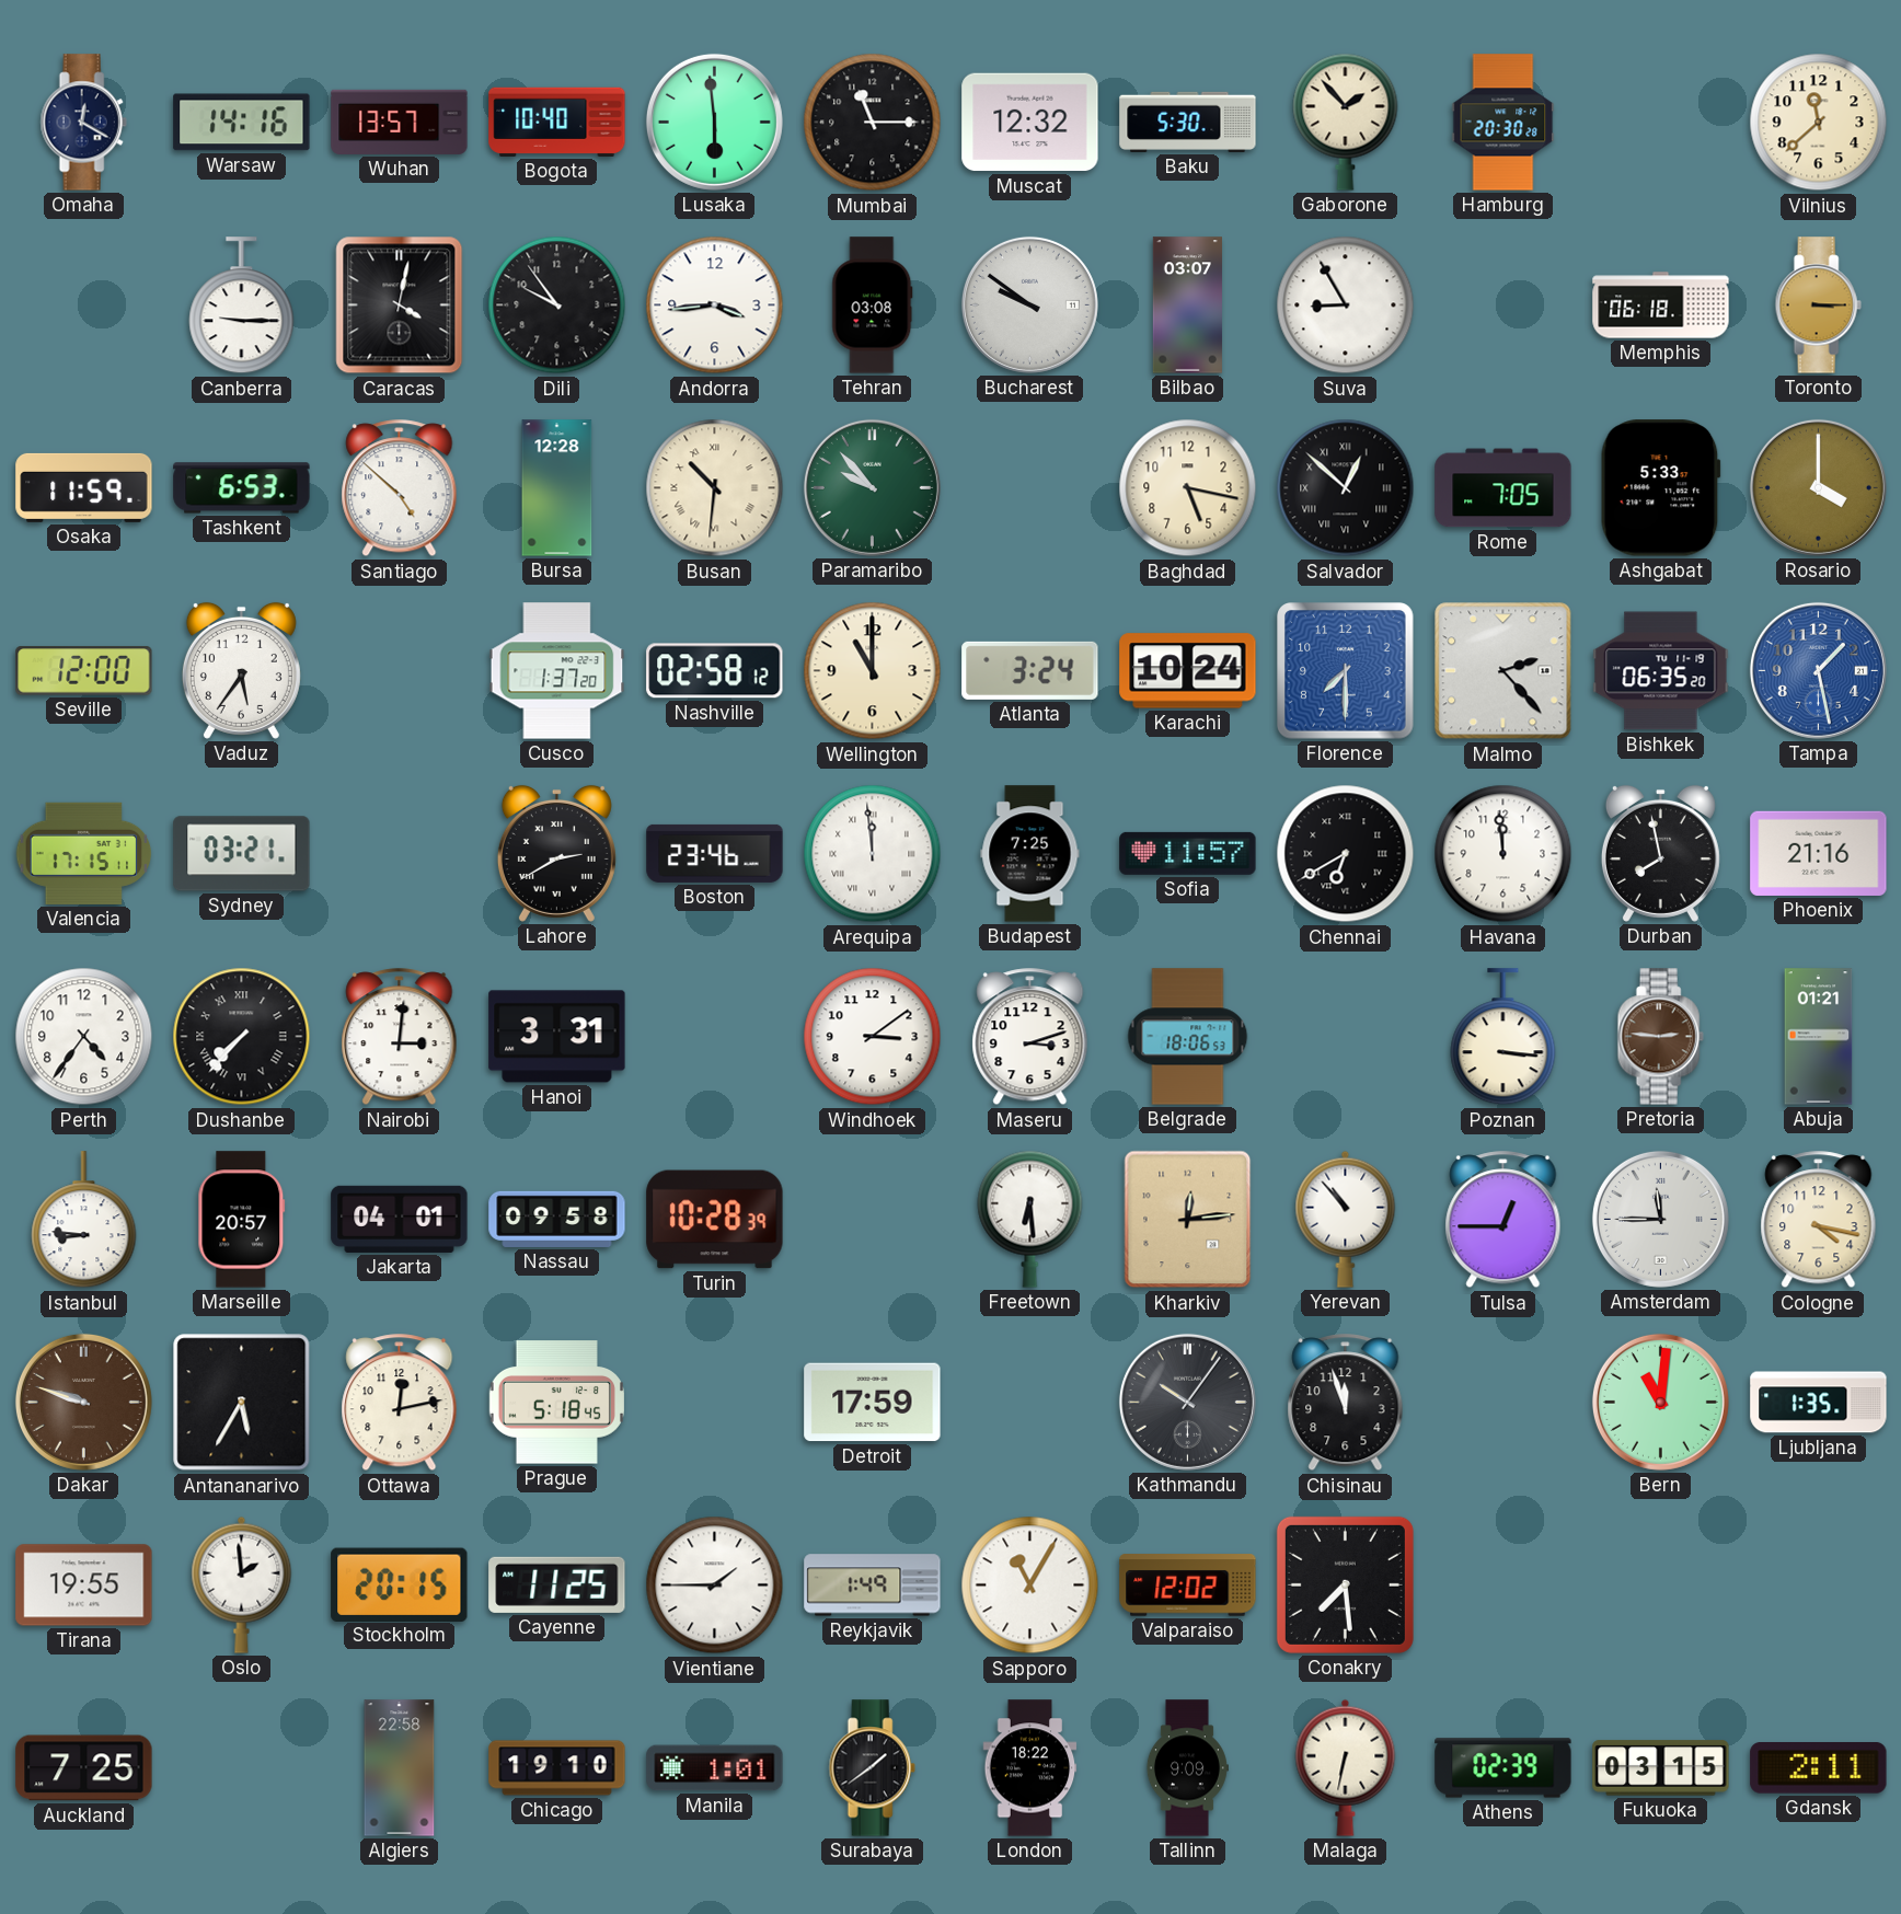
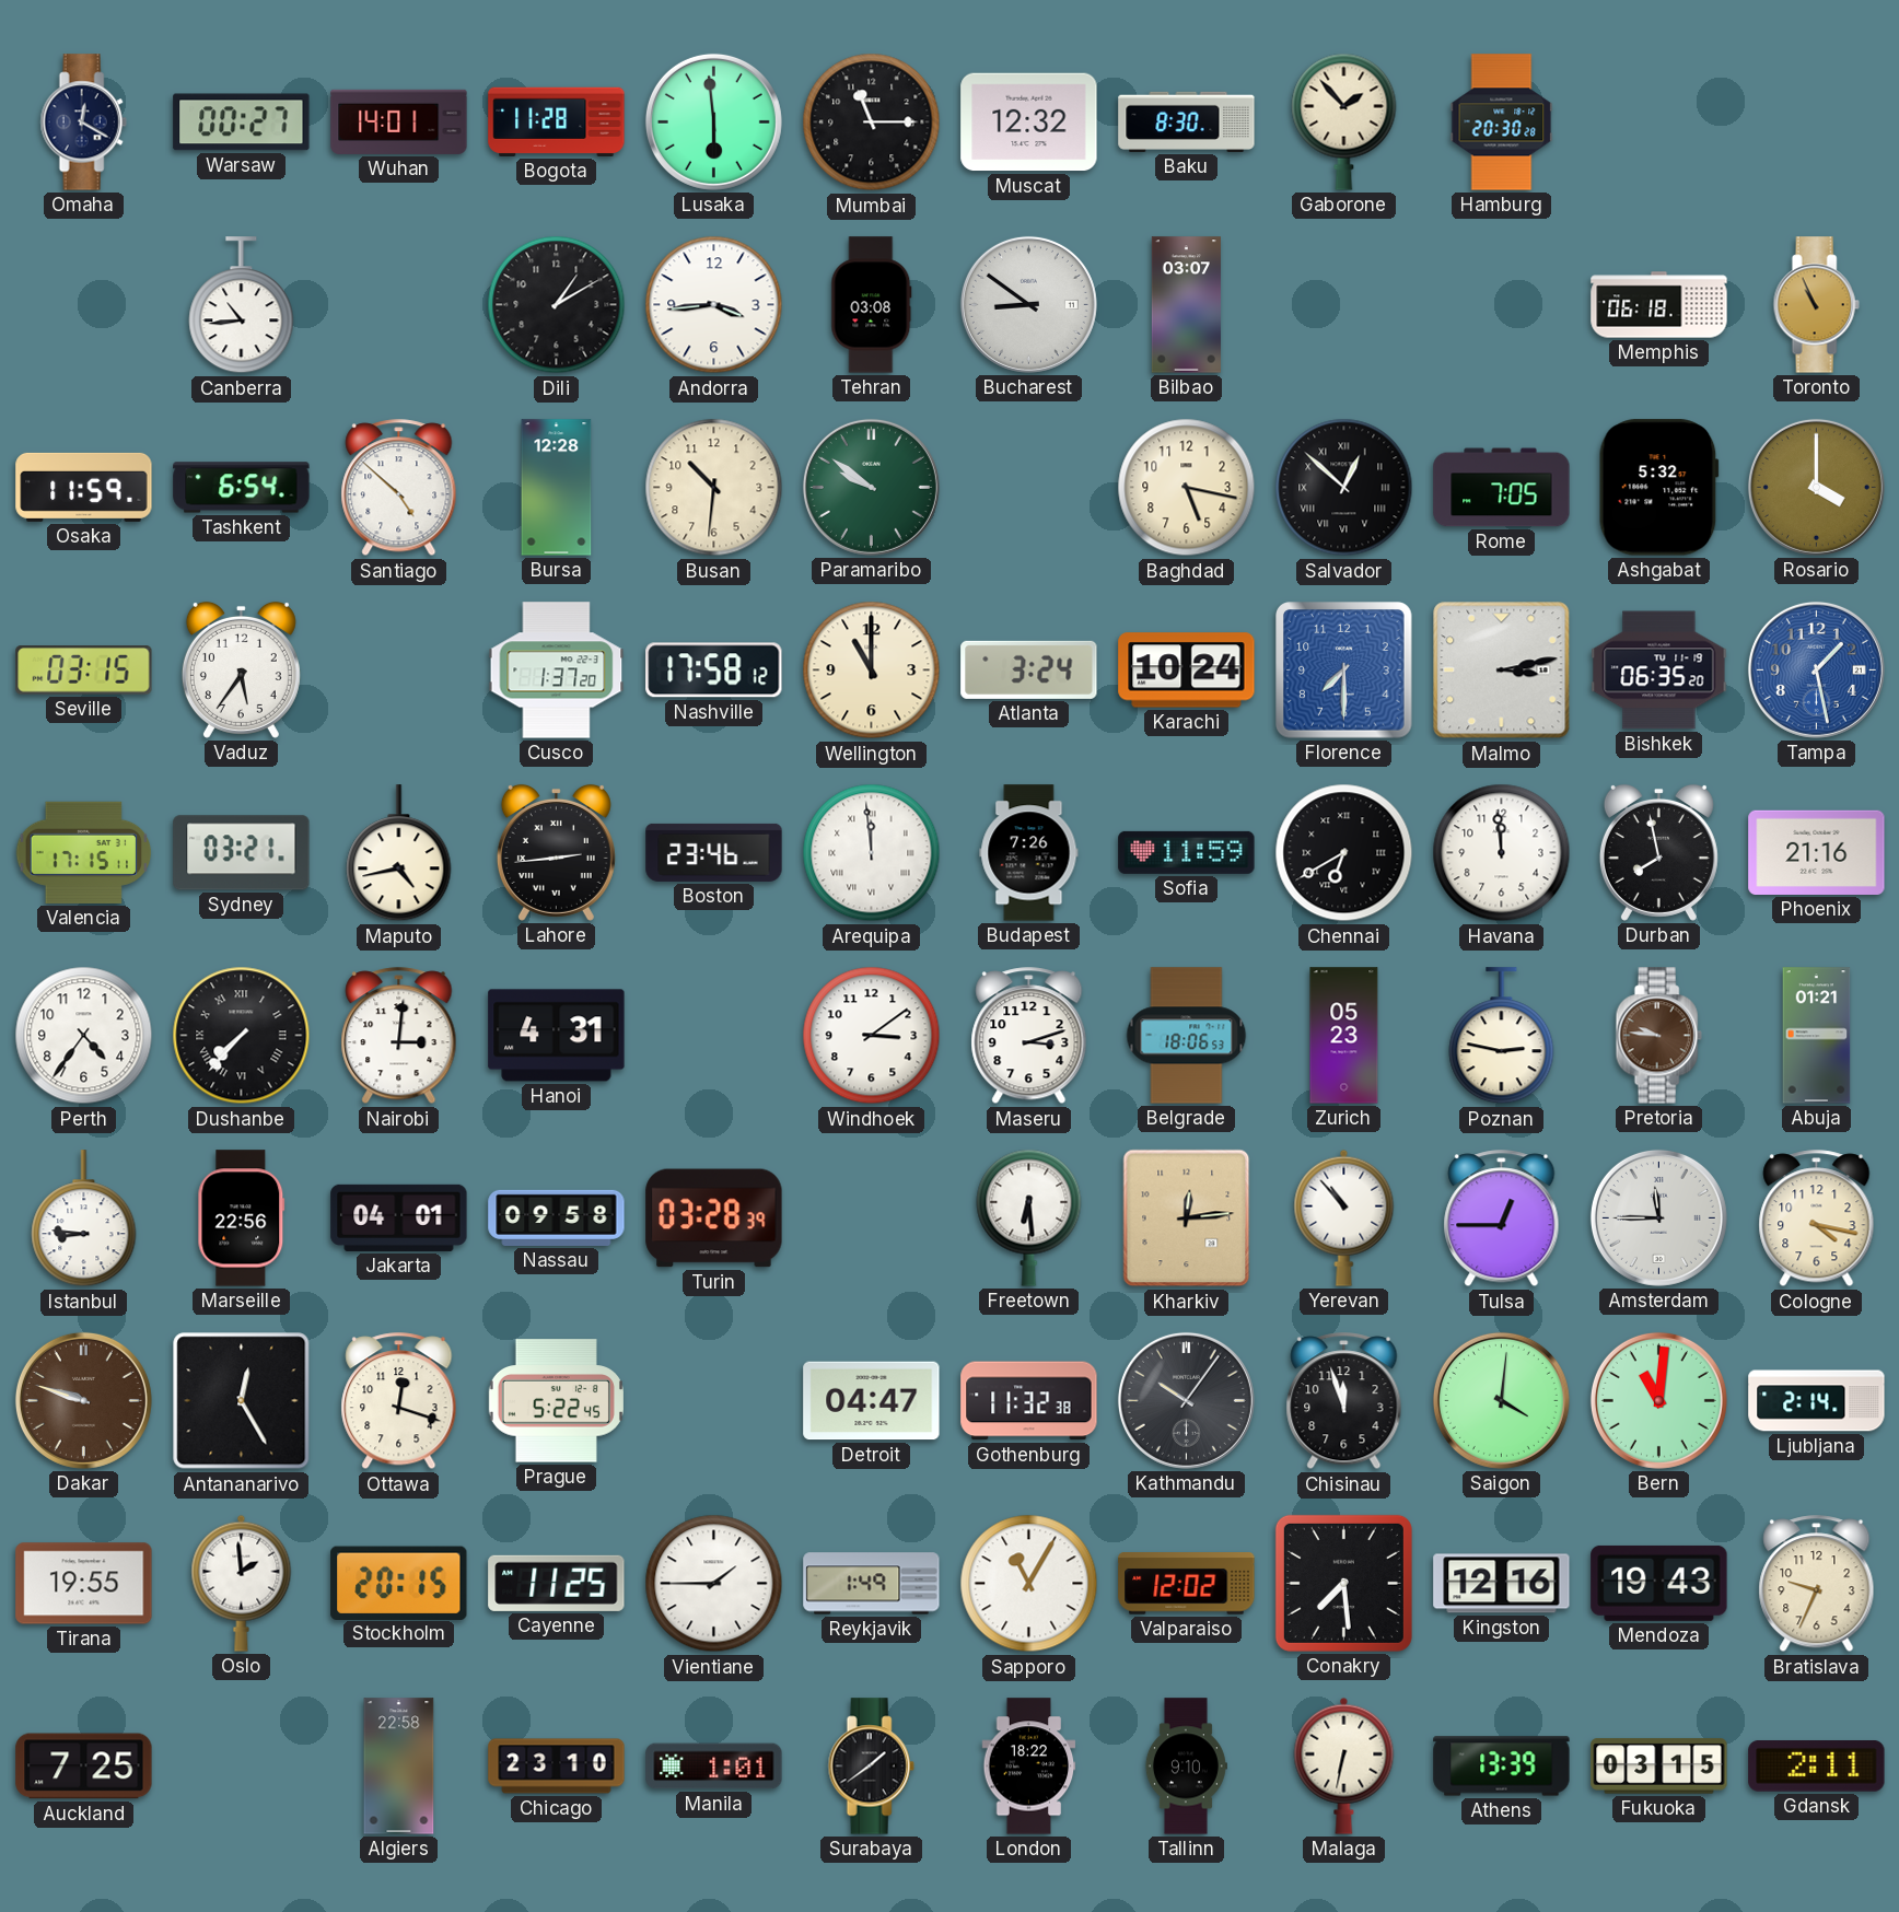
Warsaw: 14:16 -> 00:27
Wuhan: 13:57 -> 14:01
Bogota: 10:40 -> 11:28
Baku: 5:30 -> 8:30
Vilnius: 11:38 -> none
Canberra: 9:15 -> 10:44
Caracas: 4:02 -> none
Dili: 9:54 -> 1:10
Bucharest: 9:51 -> 8:51
Suva: 8:55 -> none
Toronto: 3:15 -> 10:56
Tashkent: 6:53 -> 6:54
Busan numerals: Roman -> Arabic
Paramaribo: 9:53 -> 9:51
Ashgabat: 5:33 -> 5:32
Seville: 12:00 -> 03:15
Nashville: 02:58 -> 17:58
Malmo: 2:23 -> 3:13
Maputo: none -> 4:43
Lahore: 2:40 -> 2:44
Budapest: 7:25 -> 7:26
Sofia: 11:57 -> 11:59
Hanoi: 3:31 -> 4:31
Zurich: none -> 05:23
Poznan: 3:16 -> 2:47
Pretoria: 2:46 -> 9:46
Marseille: 20:57 -> 22:56
Turin: 10:28 -> 03:28
Antananarivo: 5:35 -> 12:25
Ottawa: 12:13 -> 12:18
Prague: 5:18 -> 5:22
Detroit: 17:59 -> 04:47
Gothenburg: none -> 11:32
Saigon: none -> 4:01
Ljubljana: 1:35 -> 2:14
Kingston: none -> 12:16
Mendoza: none -> 19:43
Bratislava: none -> 9:34
Chicago: 19:10 -> 23:10
Tallinn: 9:09 -> 9:10
Athens: 02:39 -> 13:39
